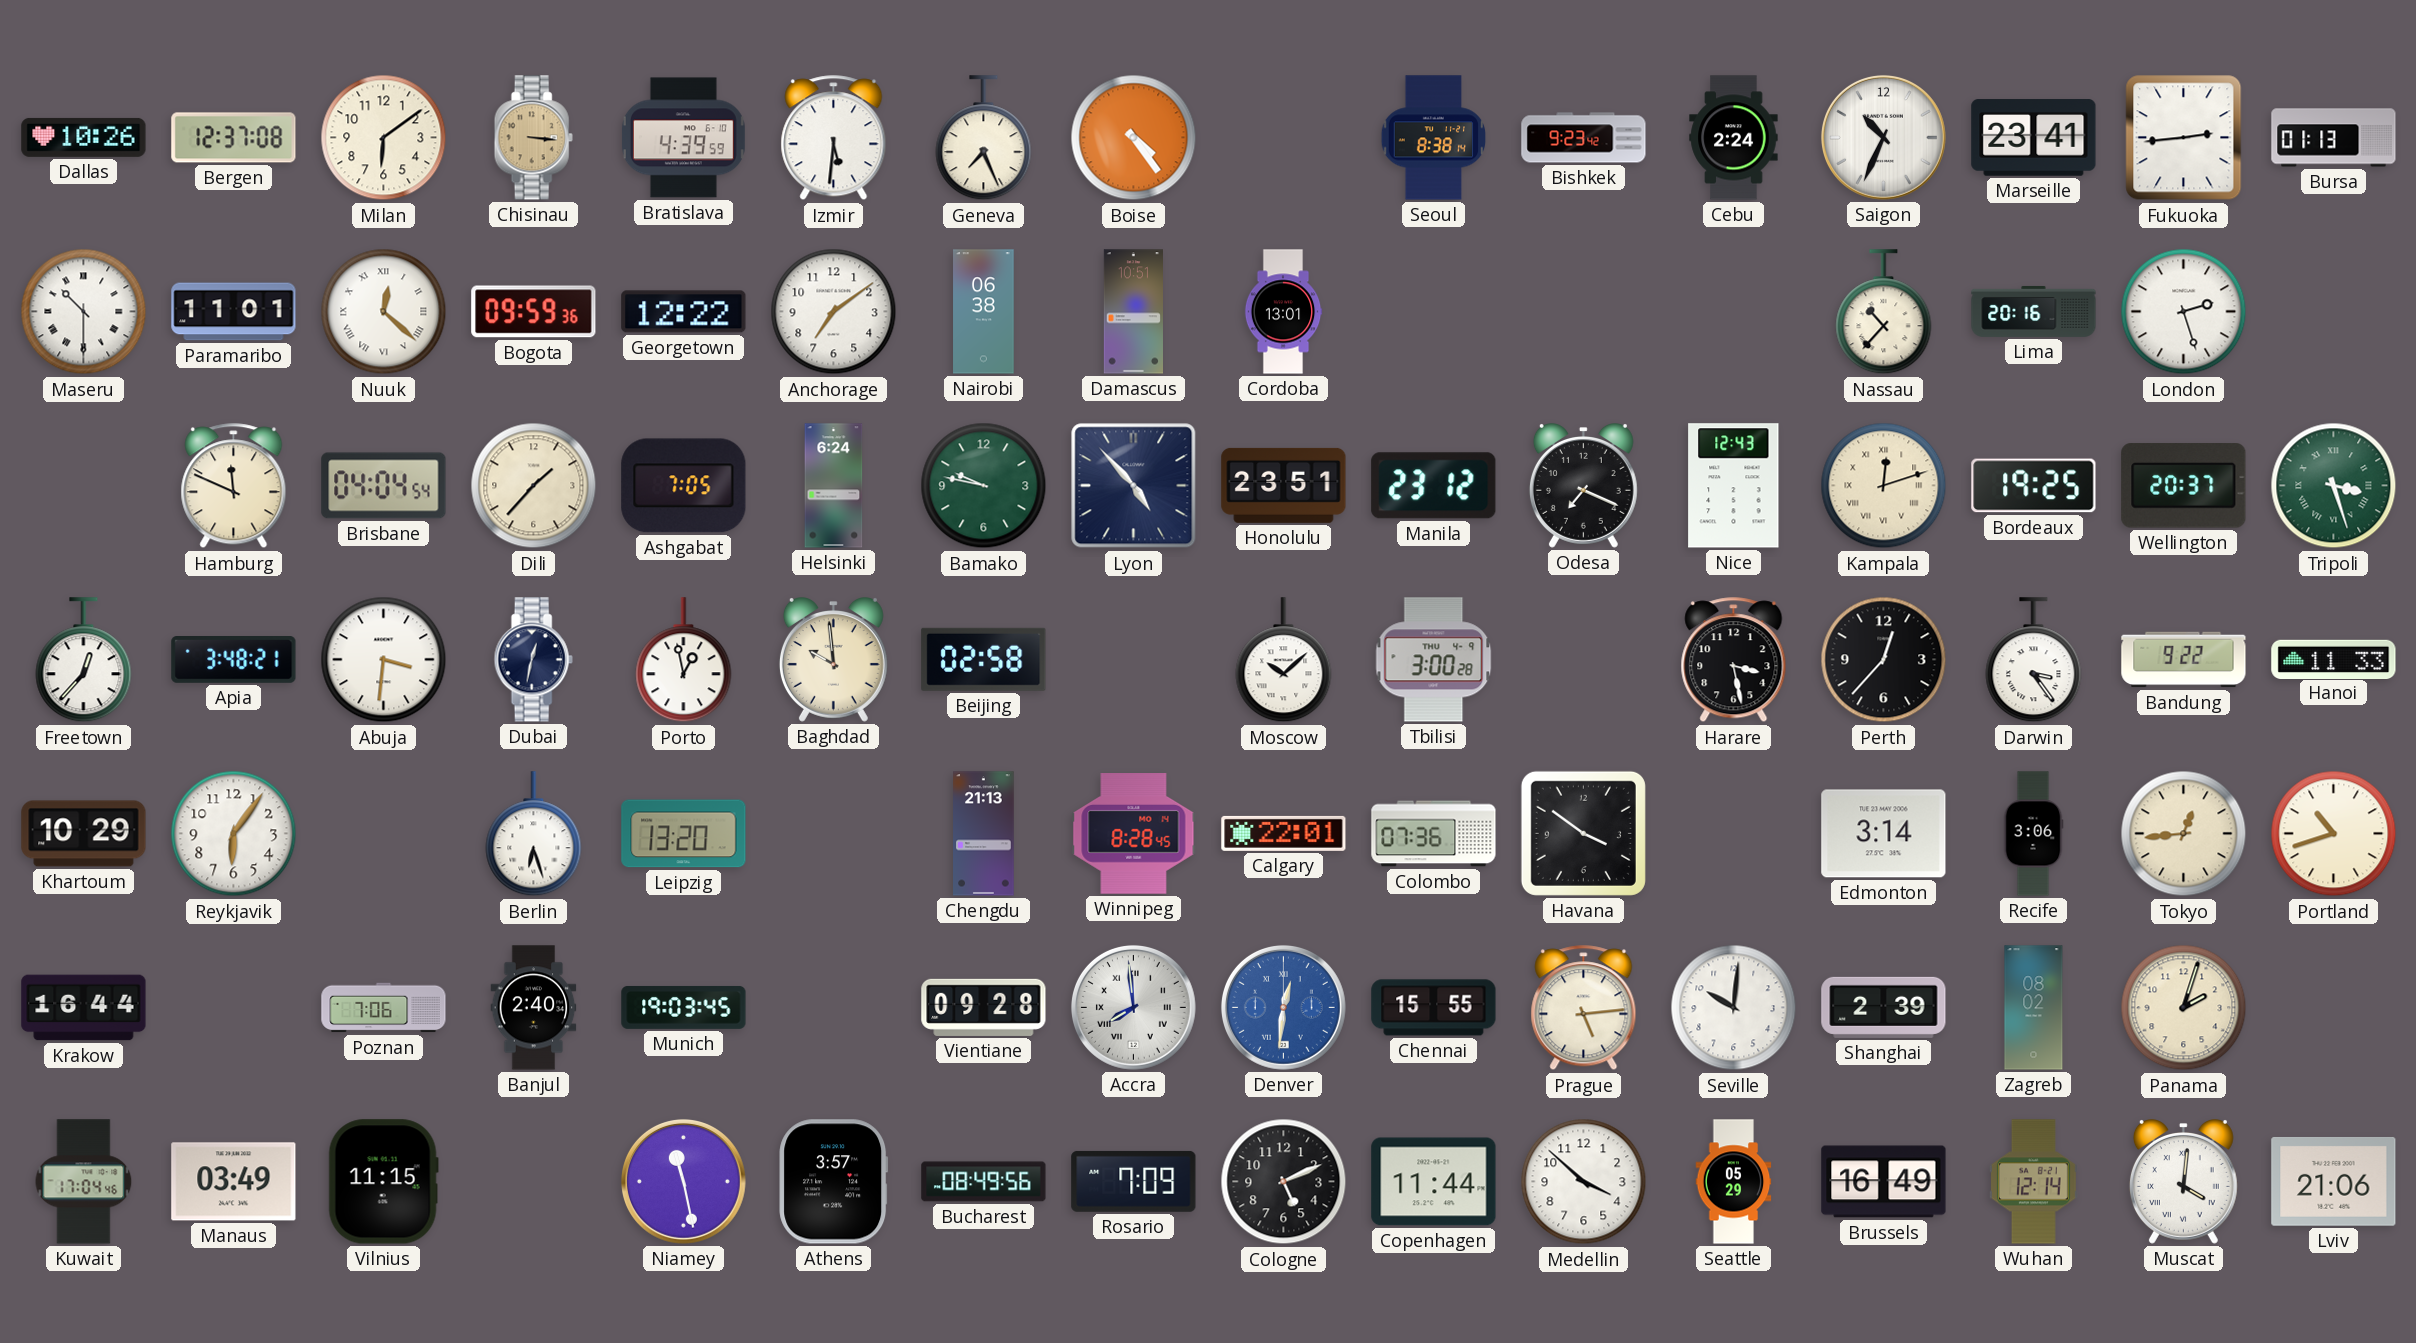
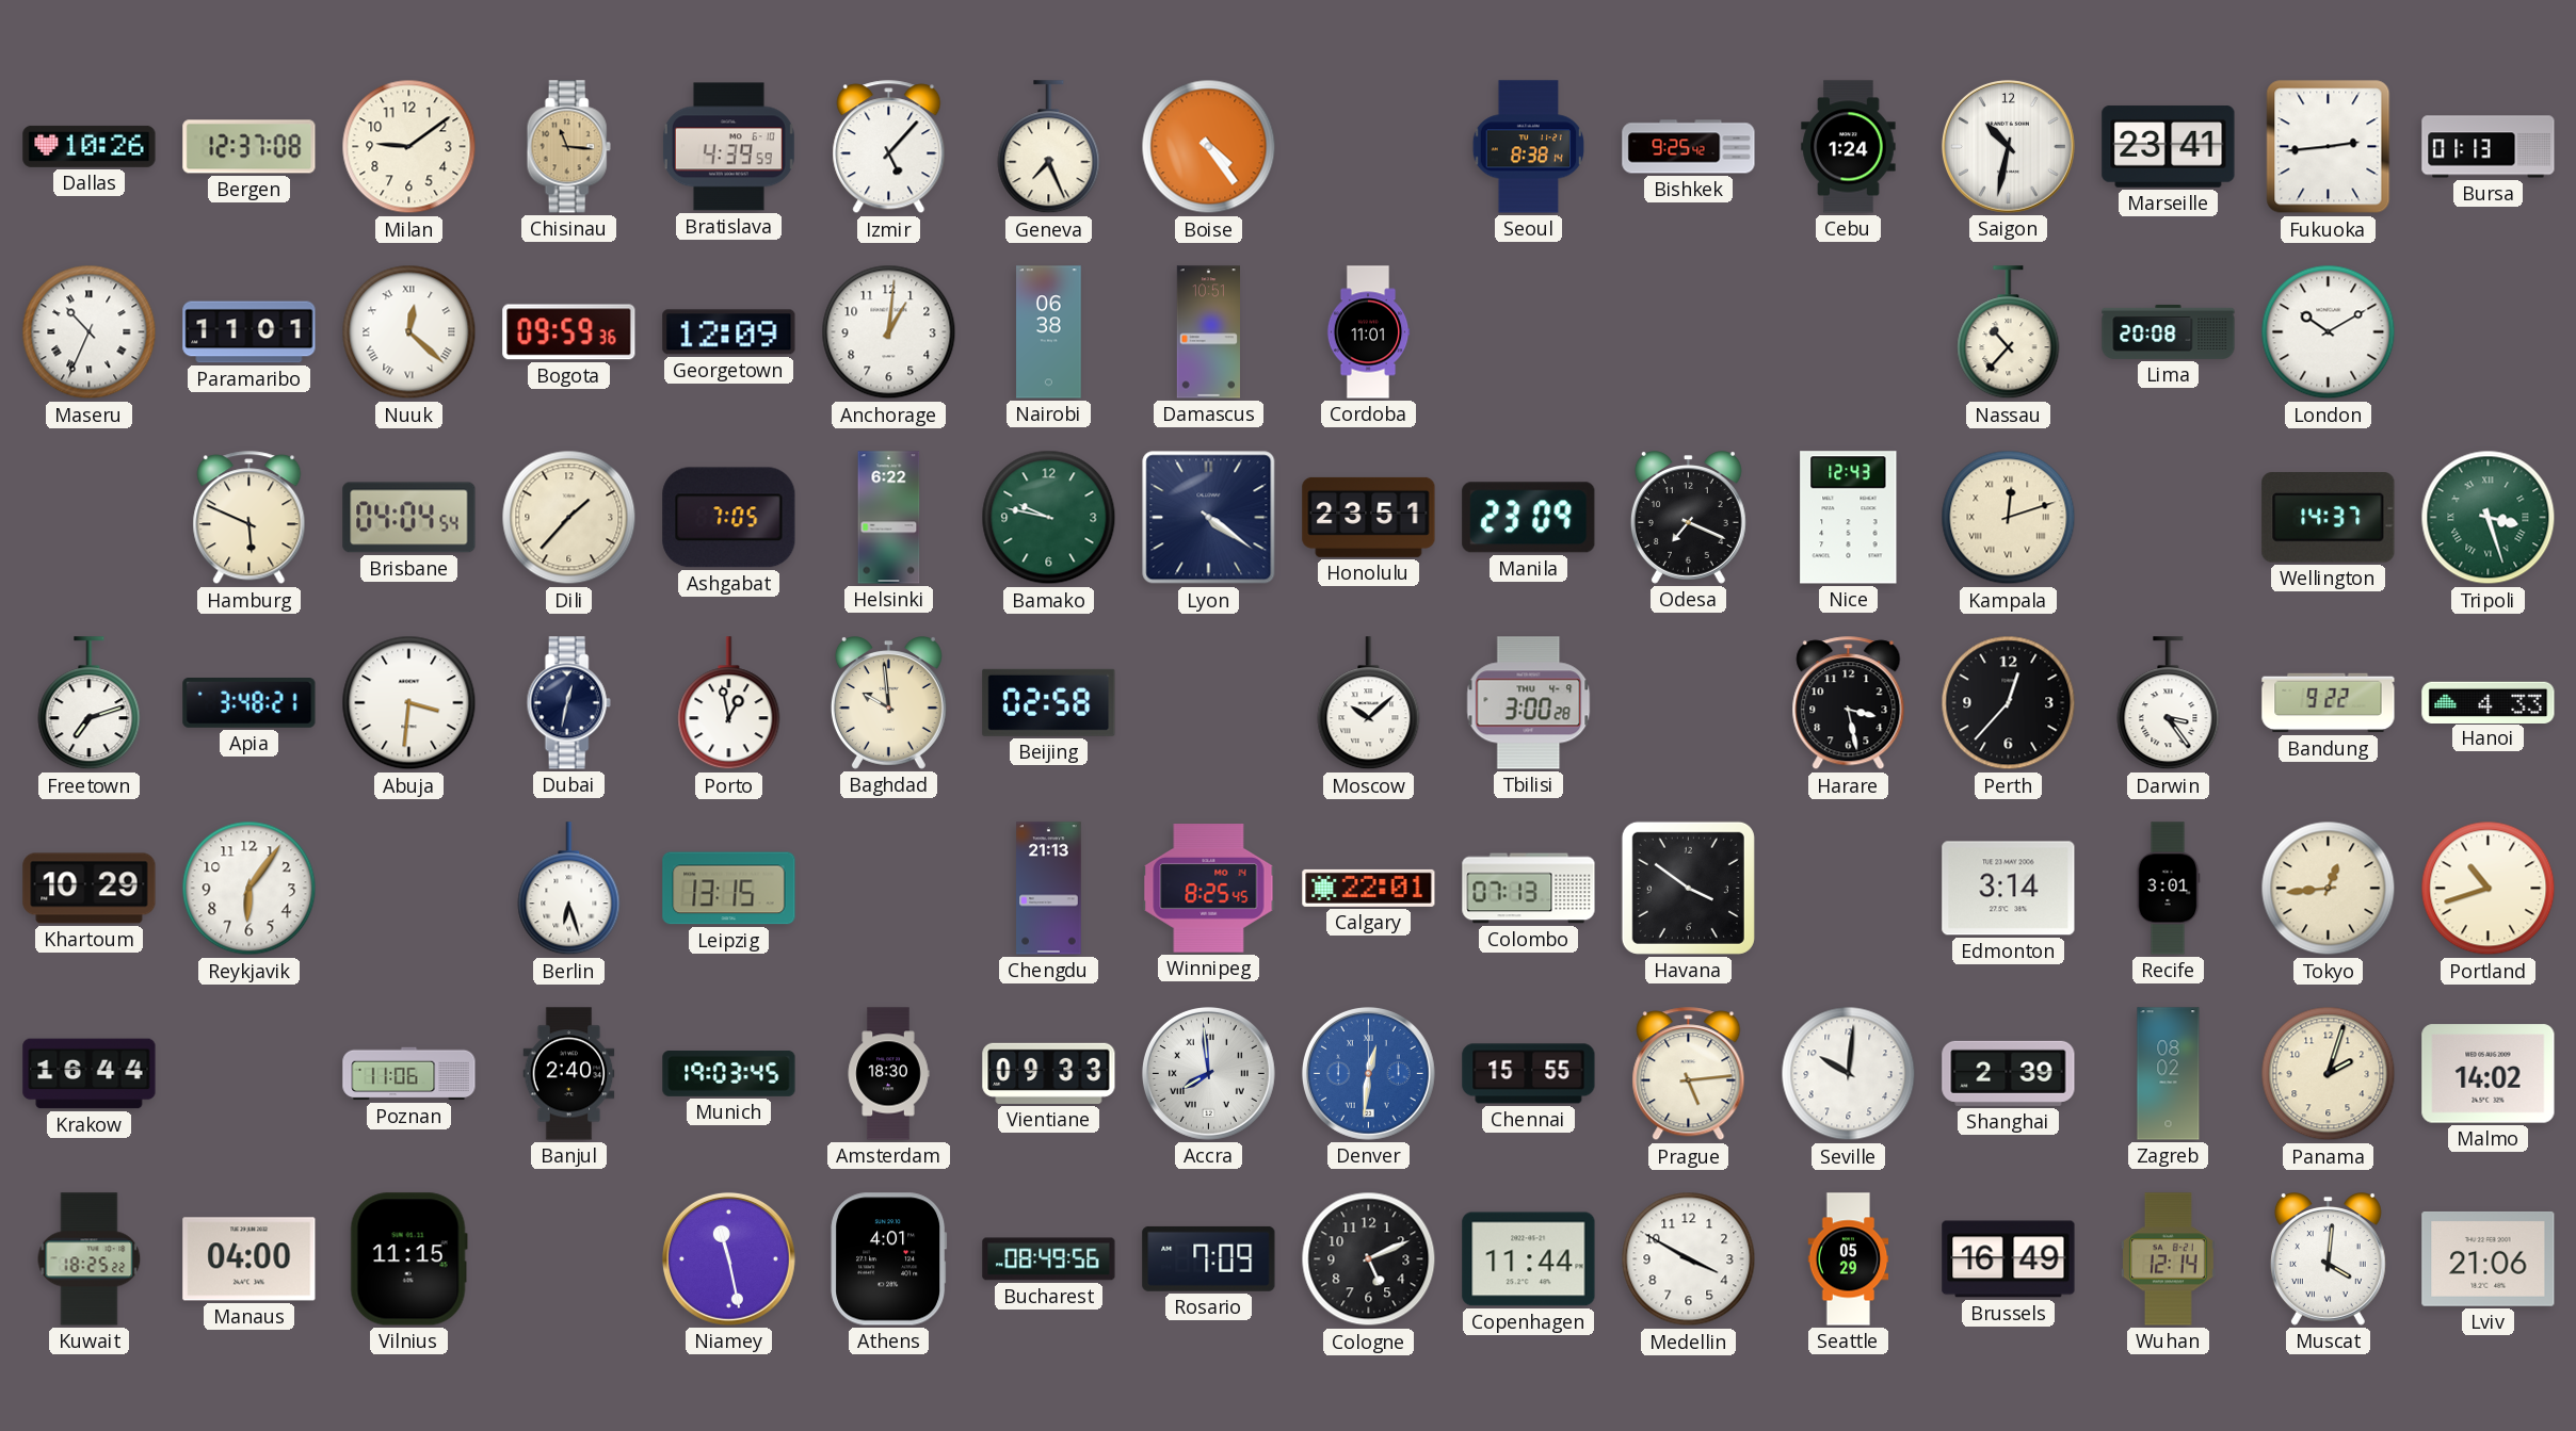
Milan: 6:09 -> 9:09
Chisinau: 3:16 -> 11:16
Izmir: 5:31 -> 5:07
Bishkek: 9:23 -> 9:25
Cebu: 2:24 -> 1:24
Saigon: 10:34 -> 10:32
Maseru: 10:30 -> 10:34
Georgetown: 12:22 -> 12:09
Anchorage: 7:09 -> 1:01
Cordoba: 13:01 -> 11:01
Lima: 20:16 -> 20:08
London: 2:27 -> 10:10
Hamburg: 11:49 -> 5:49
Helsinki: 6:24 -> 6:22
Lyon: 4:53 -> 4:21
Manila: 23:12 -> 23:09
Bordeaux: 19:25 -> none
Wellington: 20:37 -> 14:37
Freetown: 12:37 -> 7:12
Hanoi: 11:33 -> 4:33
Leipzig: 13:20 -> 13:15
Winnipeg: 8:28 -> 8:25
Colombo: 07:36 -> 07:13
Recife: 3:06 -> 3:01
Poznan: 7:06 -> 11:06
Amsterdam: none -> 18:30
Vientiane: 09:28 -> 09:33
Malmo: none -> 14:02
Kuwait: 17:04 -> 18:25
Manaus: 03:49 -> 04:00
Athens: 3:57 -> 4:01
Medellin: 3:52 -> 3:50
